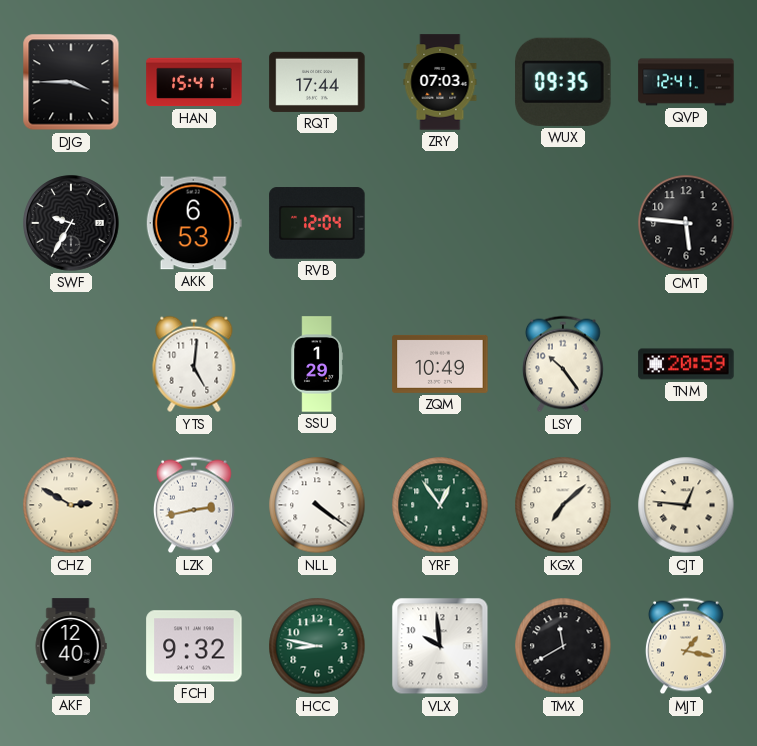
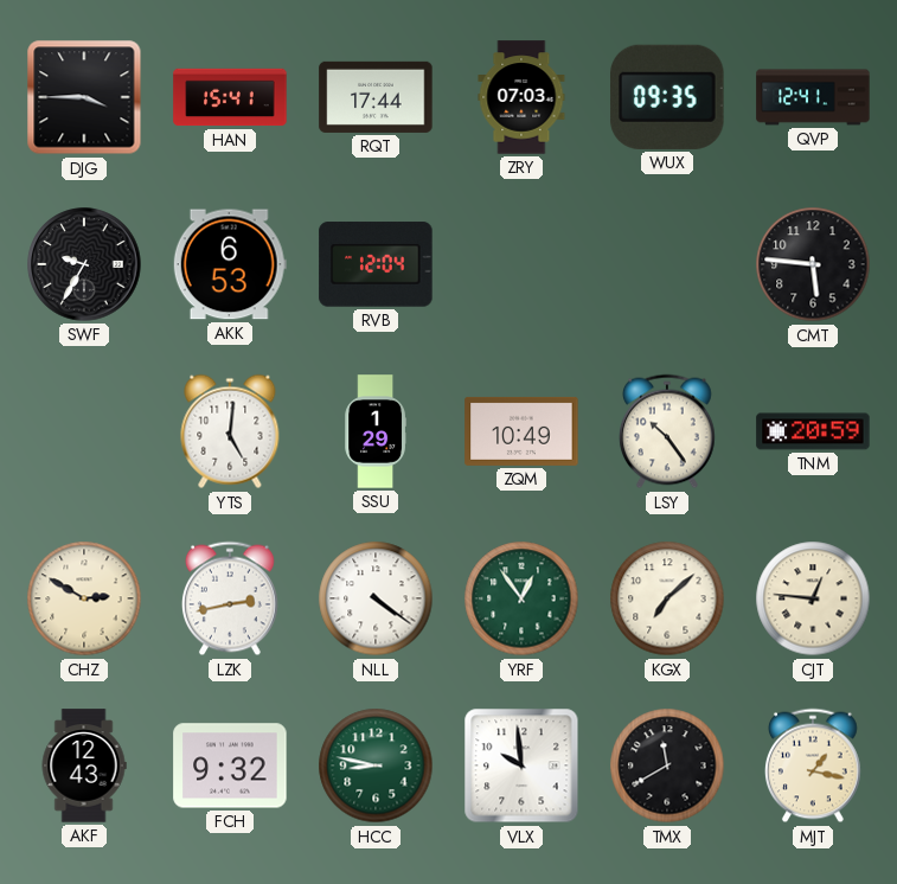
AKF: 12:40 -> 12:43
